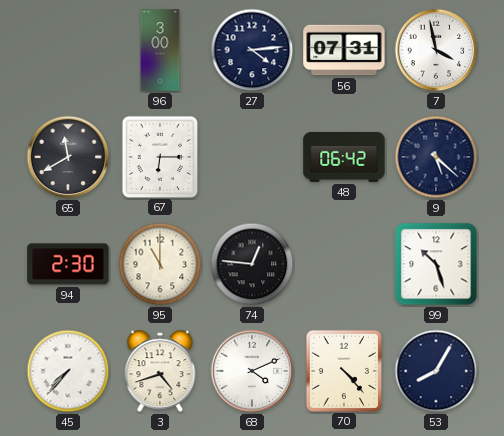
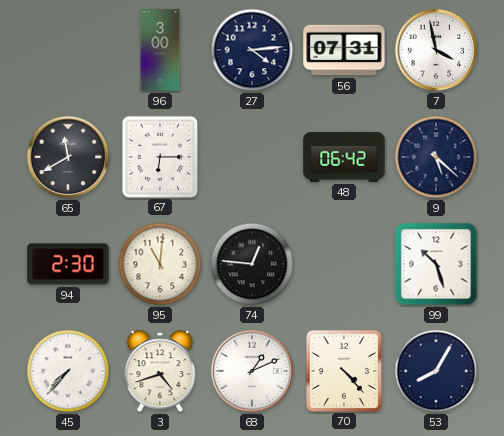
95: 11:00 -> 11:01
68: 4:11 -> 1:11
